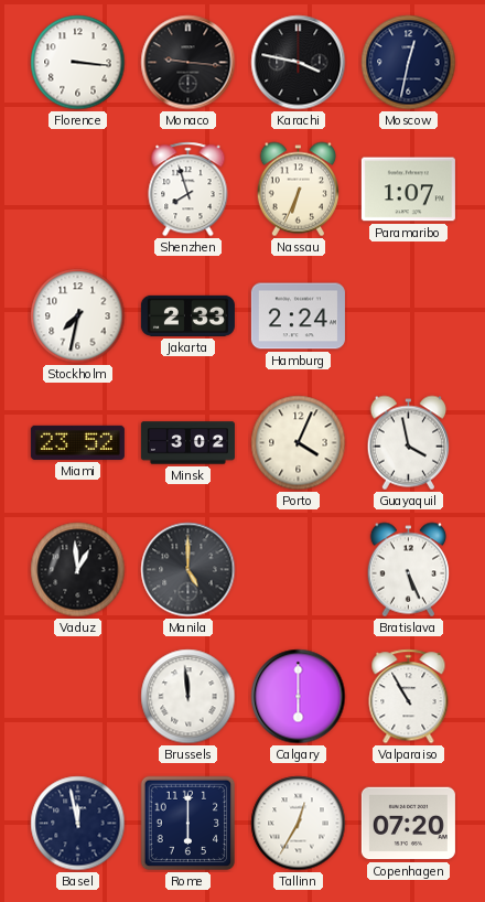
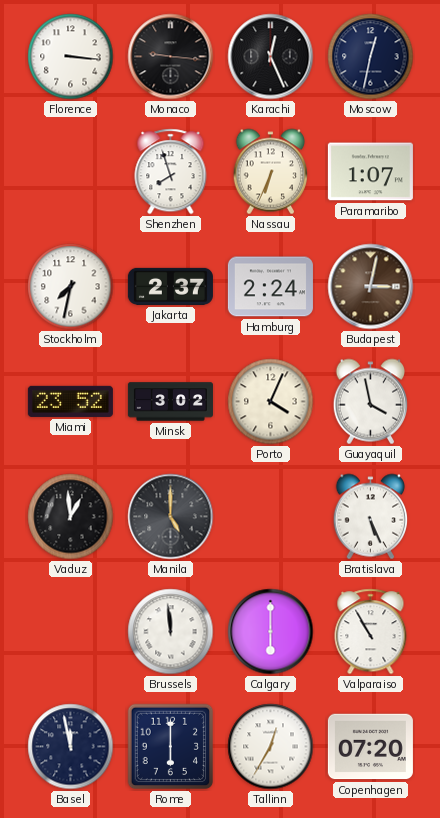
Karachi: 3:47 -> 12:26
Jakarta: 2:33 -> 2:37
Budapest: none -> 3:02
